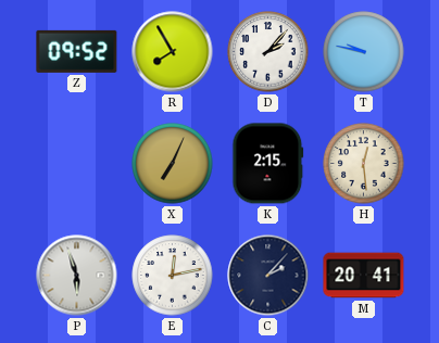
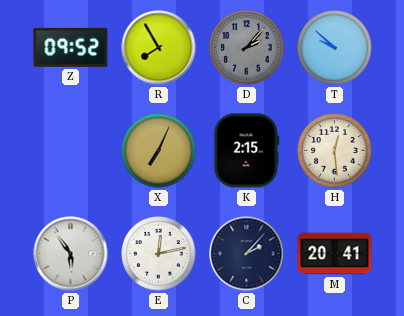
D dial: white -> grey
T: 9:47 -> 9:52
P: 5:57 -> 5:54
